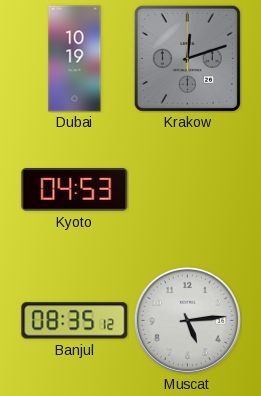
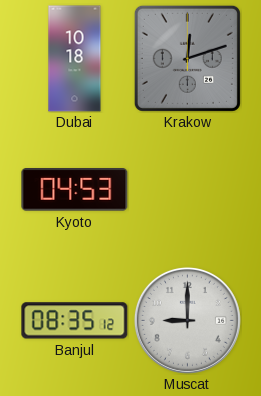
Dubai: 10:19 -> 10:18
Muscat: 5:14 -> 9:00
